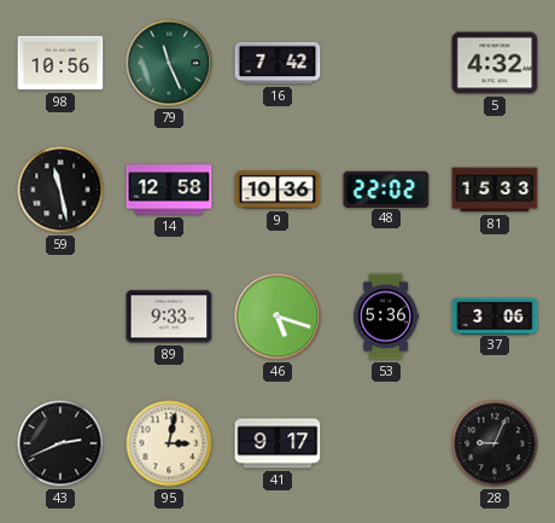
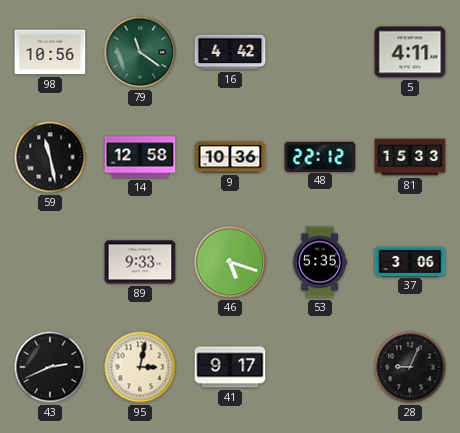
79: 11:26 -> 11:21
16: 7:42 -> 4:42
5: 4:32 -> 4:11
48: 22:02 -> 22:12
53: 5:36 -> 5:35
